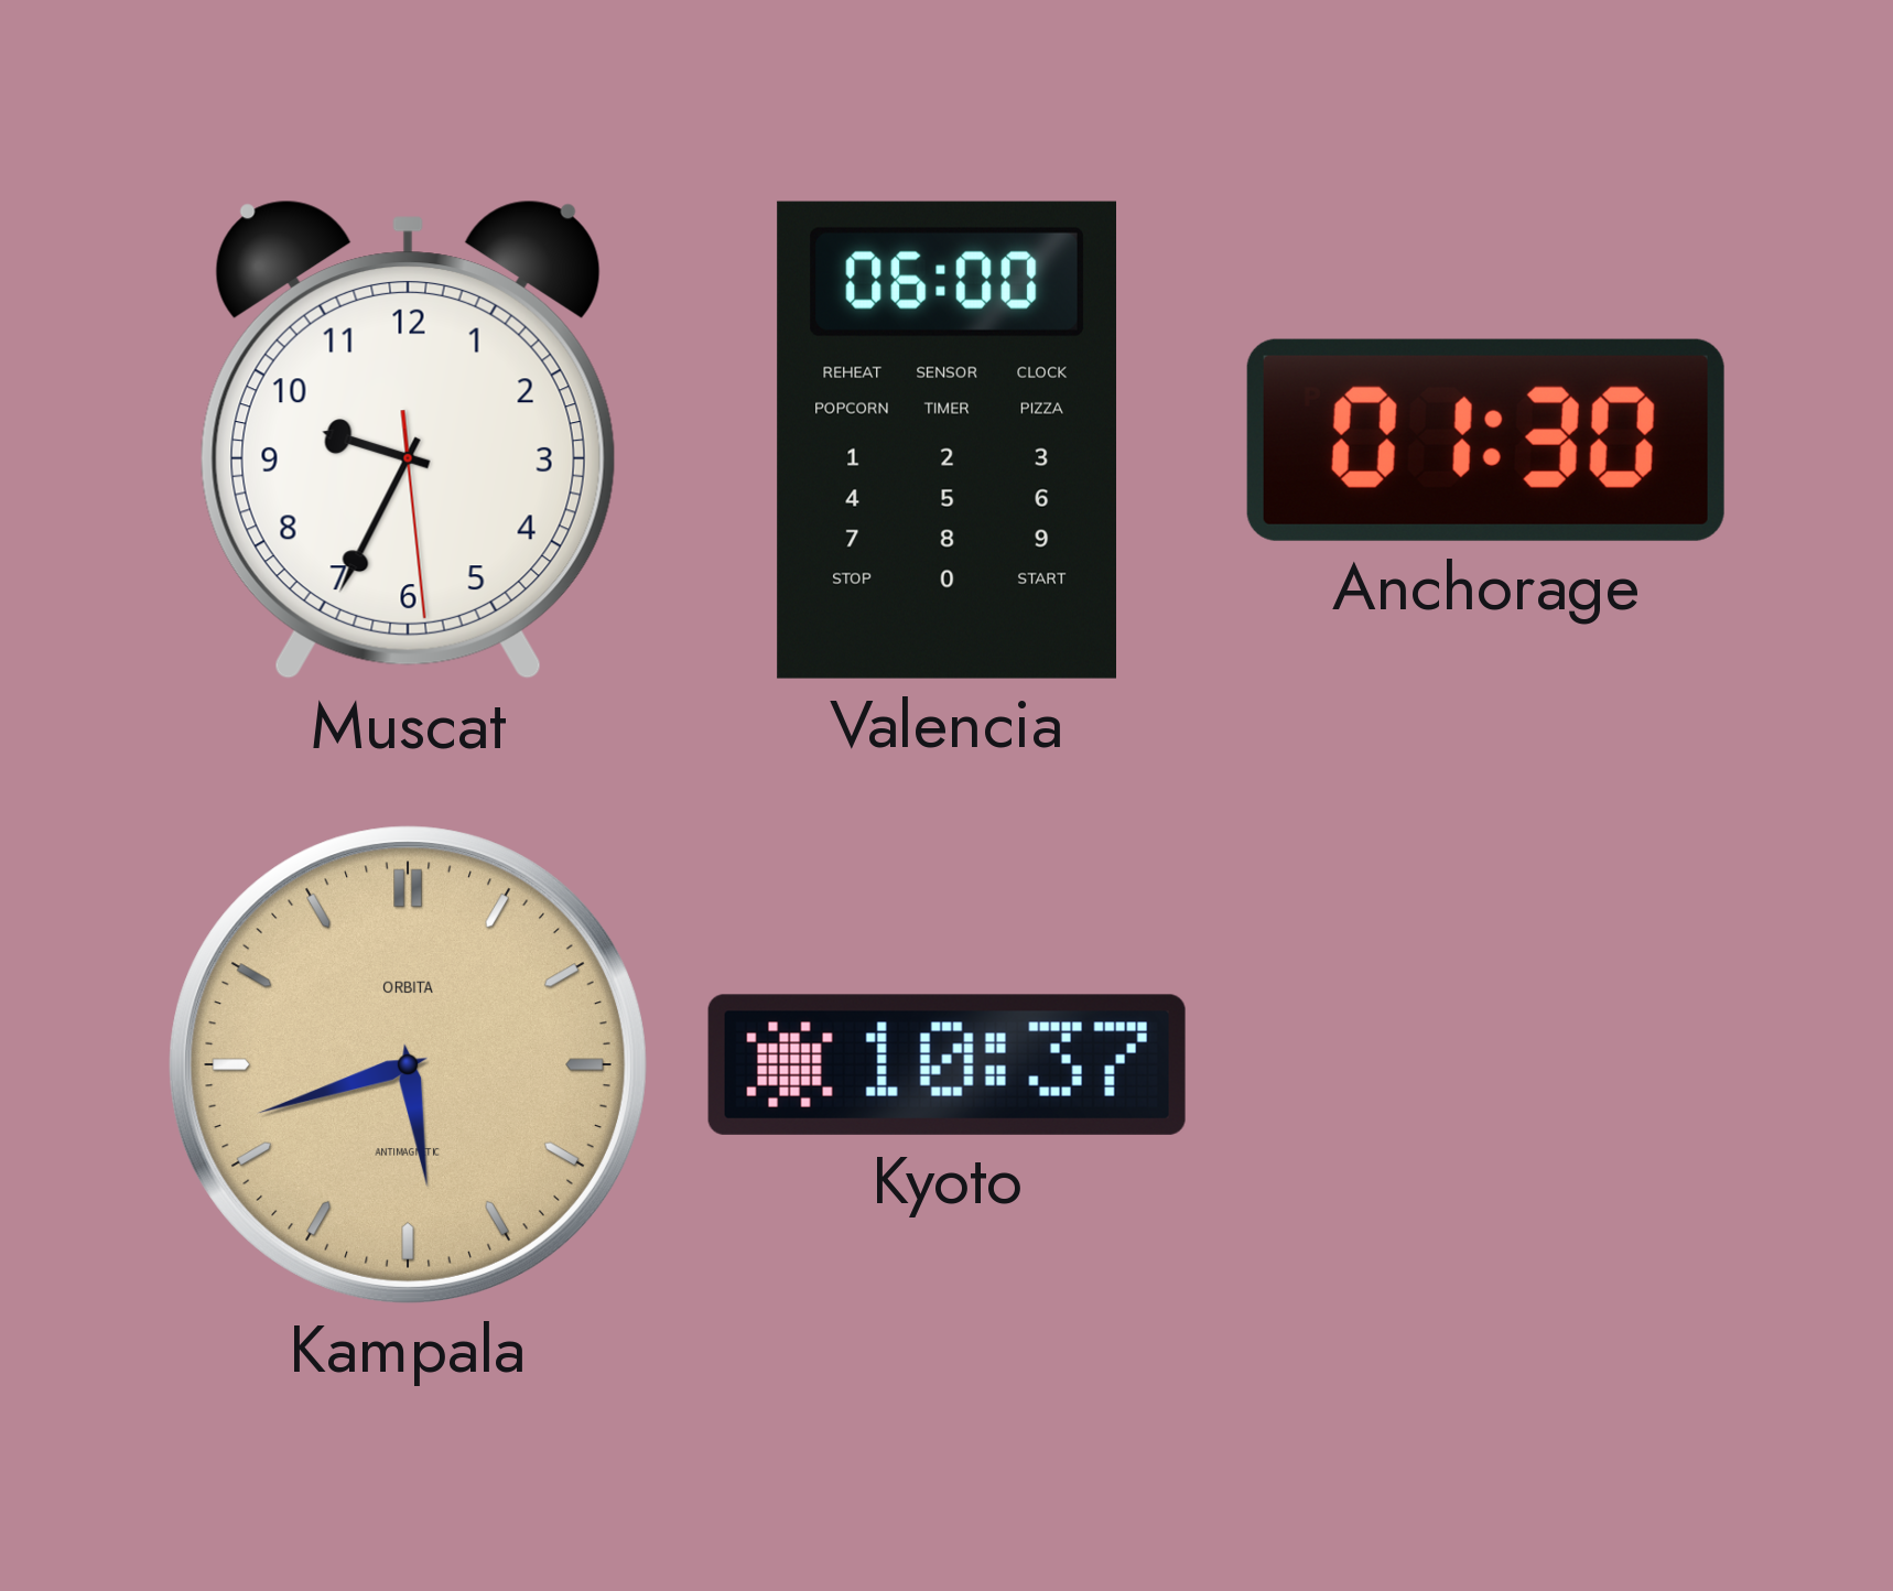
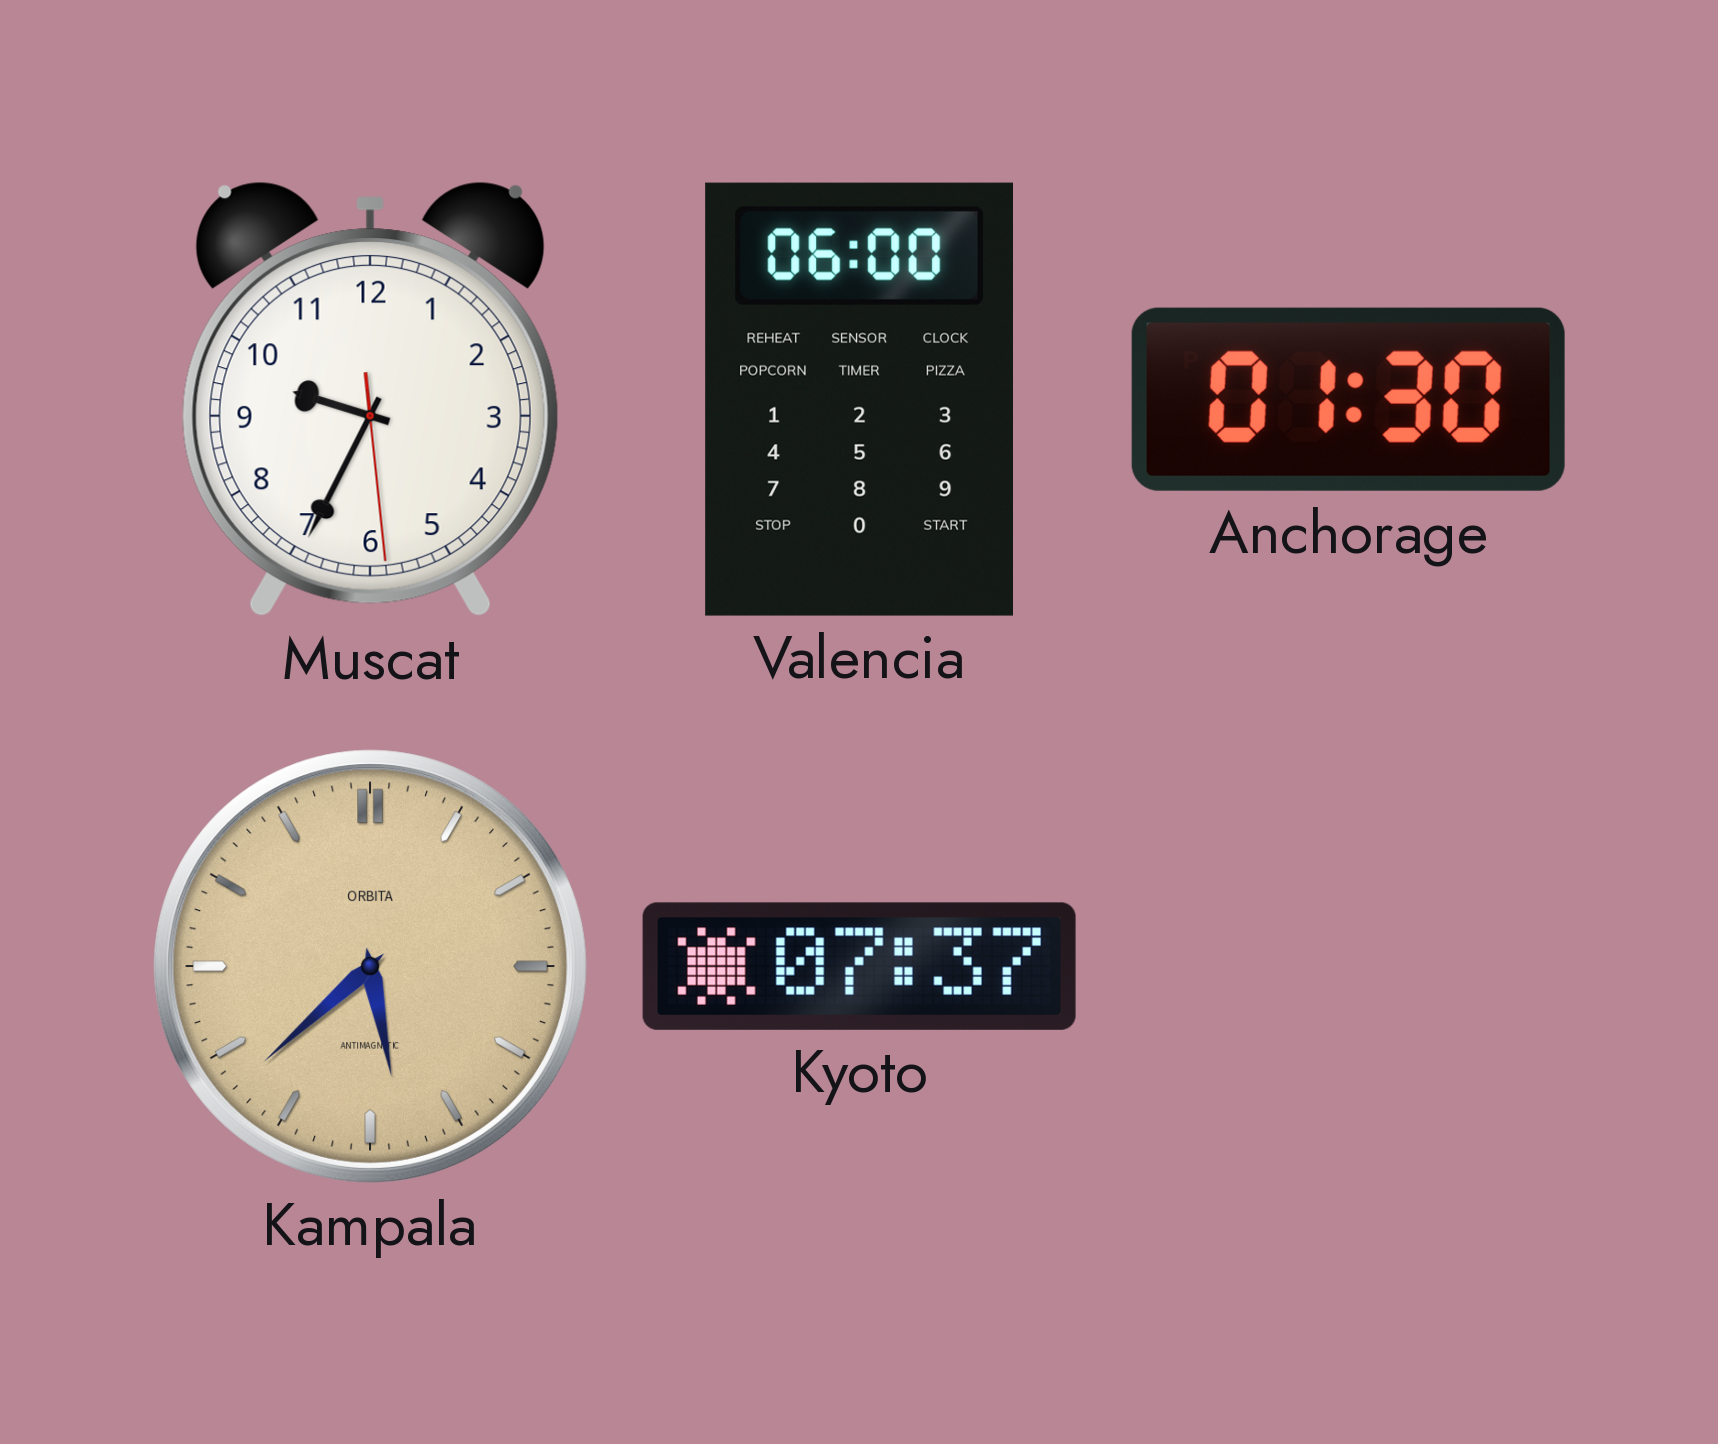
Kampala: 5:42 -> 5:38
Kyoto: 10:37 -> 07:37
